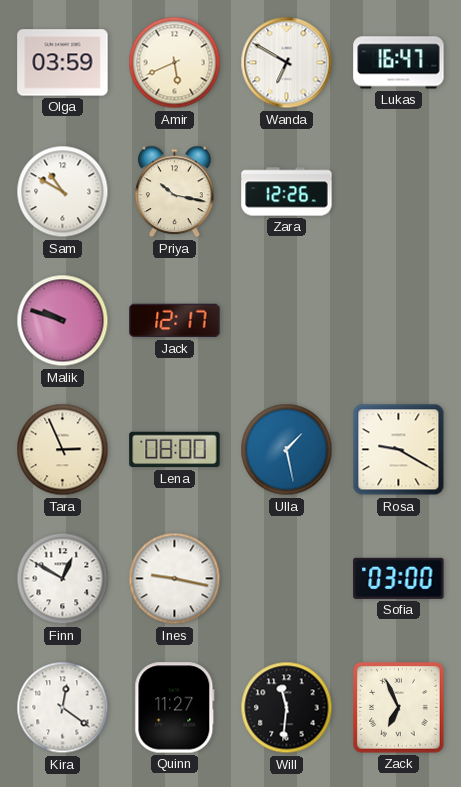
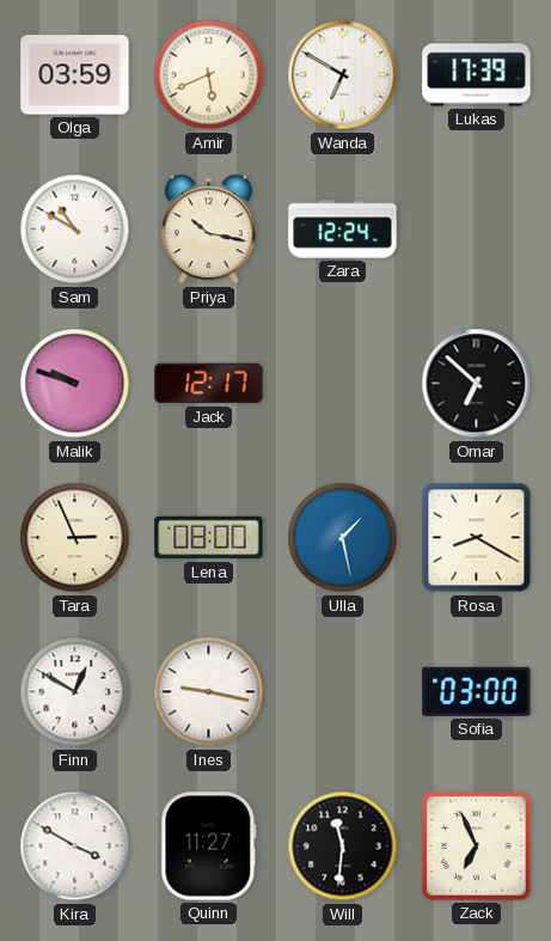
Lukas: 16:47 -> 17:39
Zara: 12:26 -> 12:24
Omar: none -> 6:52
Rosa: 9:20 -> 8:20
Kira: 12:21 -> 3:50
